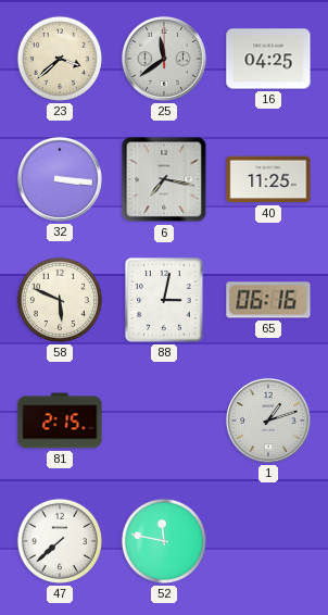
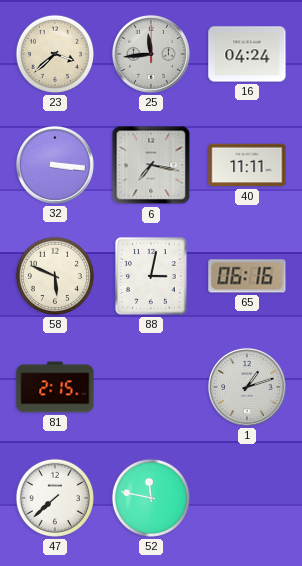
25: 11:39 -> 11:44
16: 04:25 -> 04:24
40: 11:25 -> 11:11
